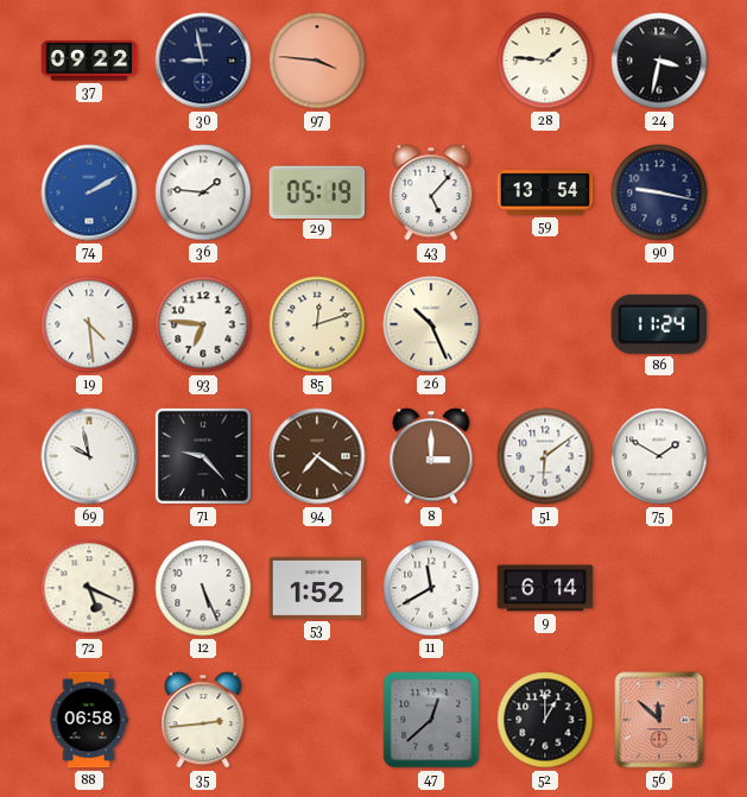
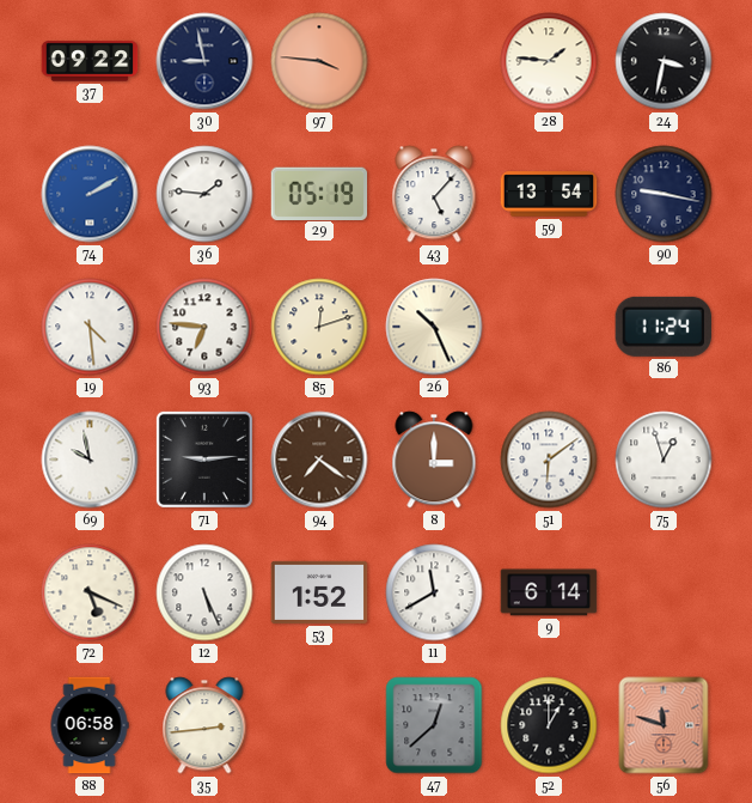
71: 9:23 -> 9:14
75: 1:50 -> 12:57
56: 11:52 -> 11:48
